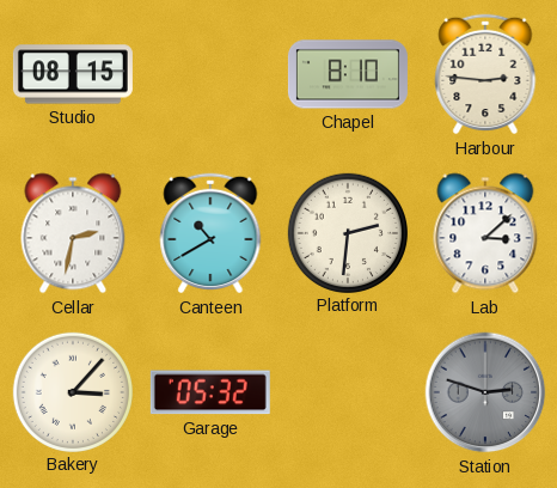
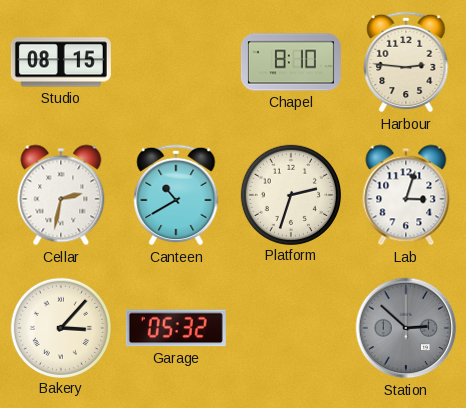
Platform: 2:31 -> 2:33
Lab: 3:08 -> 3:03
Station: 2:48 -> 2:52
